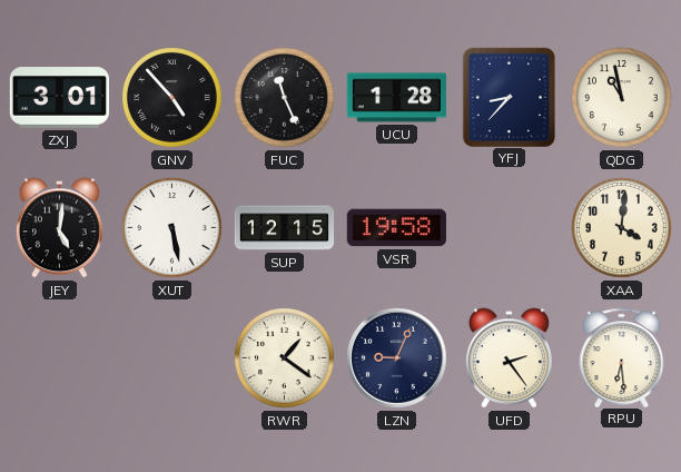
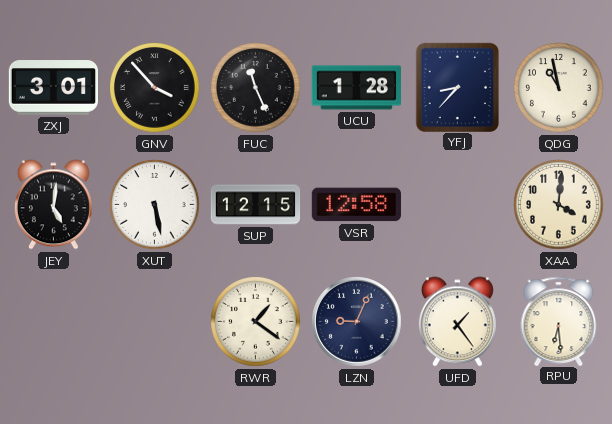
GNV: 4:53 -> 3:53
VSR: 19:58 -> 12:58
UFD: 2:24 -> 1:24
